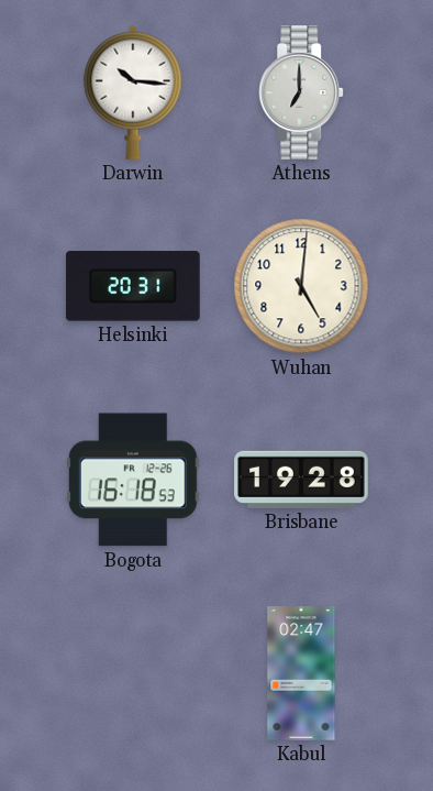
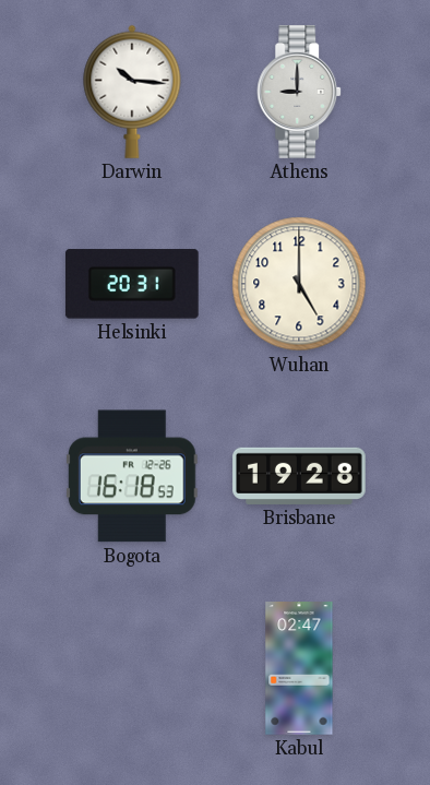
Athens: 7:00 -> 9:00
Wuhan: 5:01 -> 5:00
